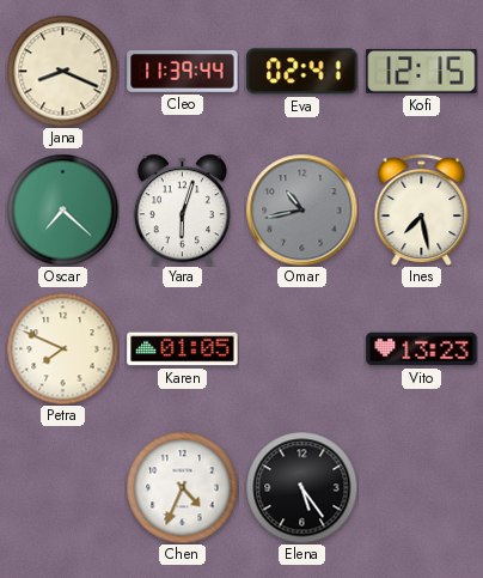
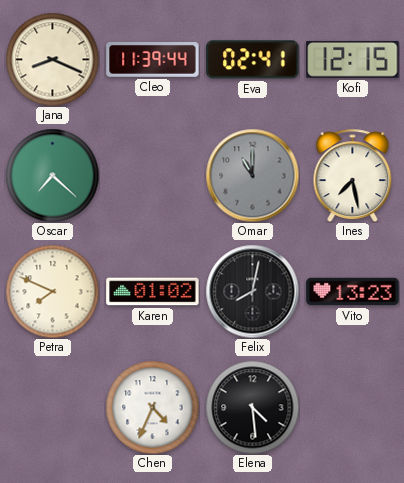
Yara: 6:03 -> none
Omar: 10:43 -> 11:00
Karen: 01:05 -> 01:02
Felix: none -> 8:02
Elena: 5:24 -> 4:29
